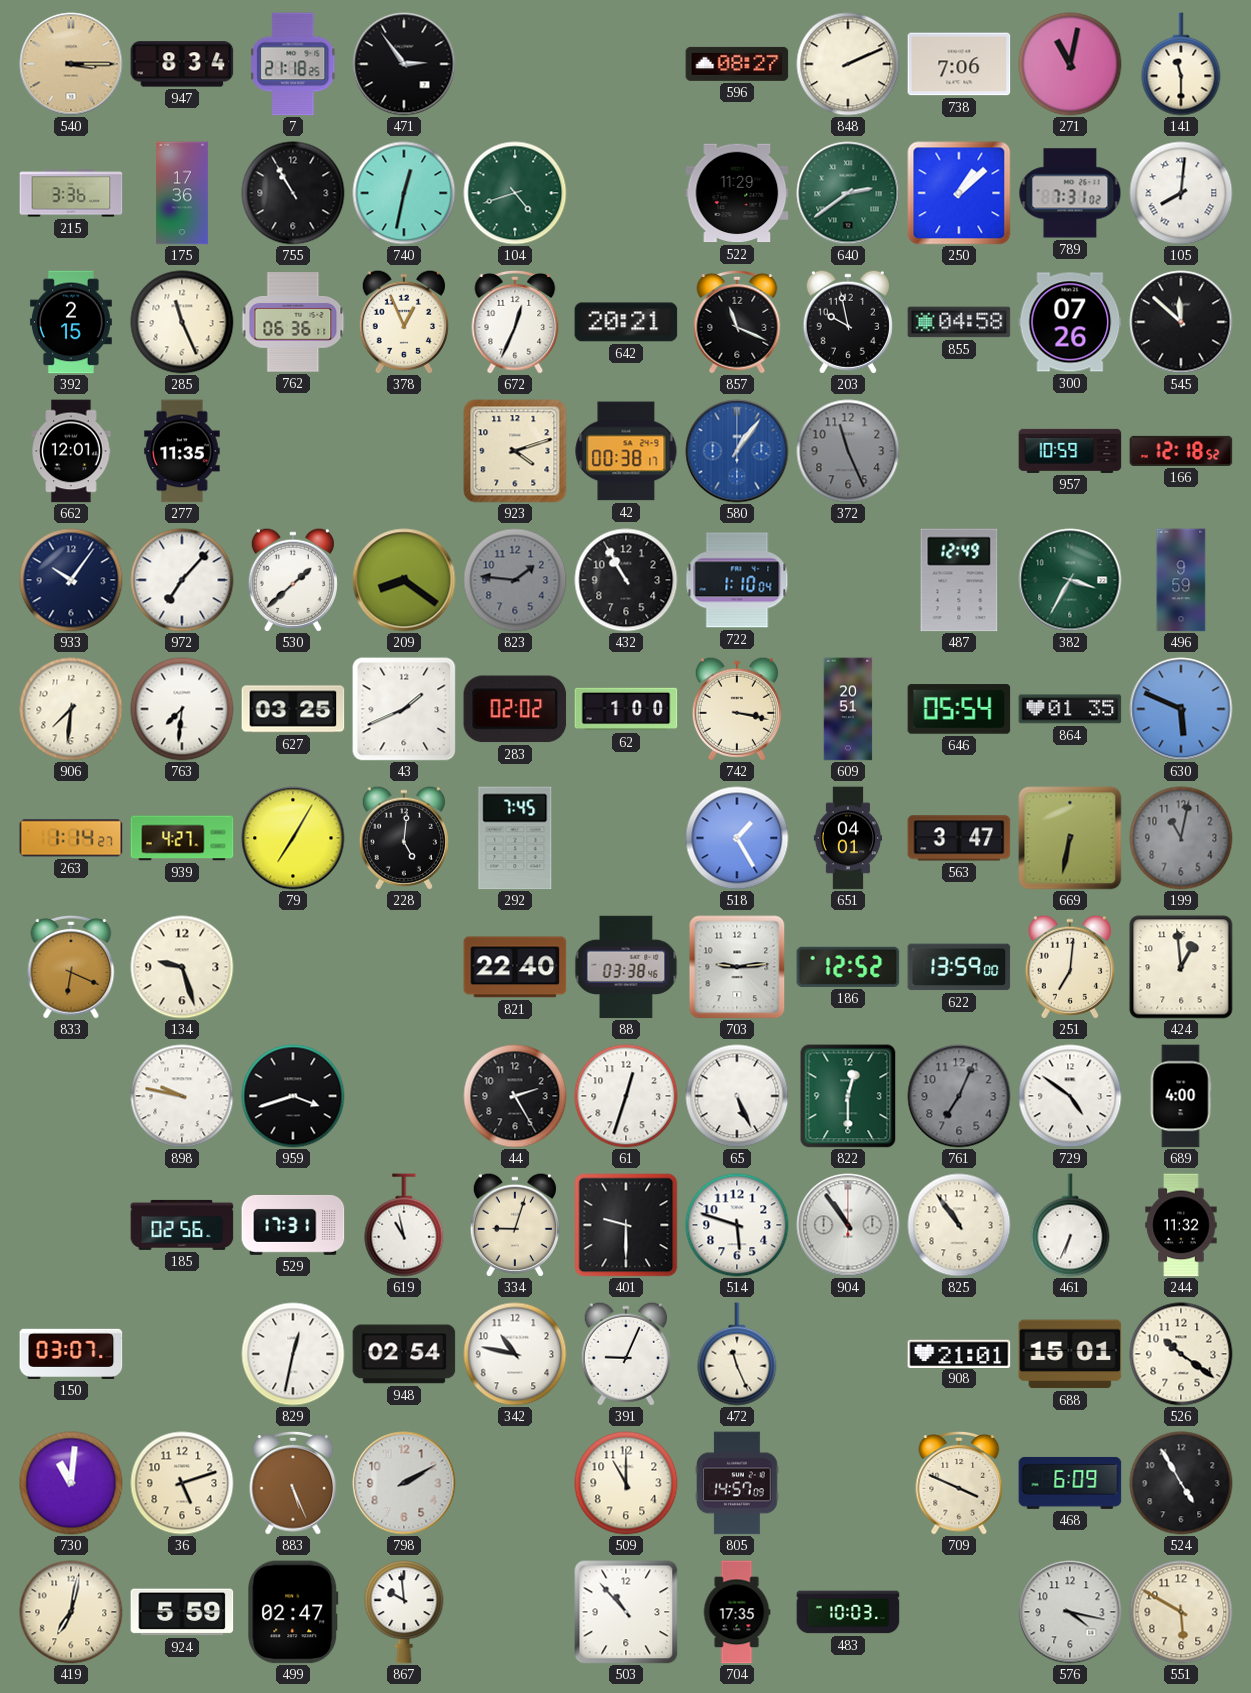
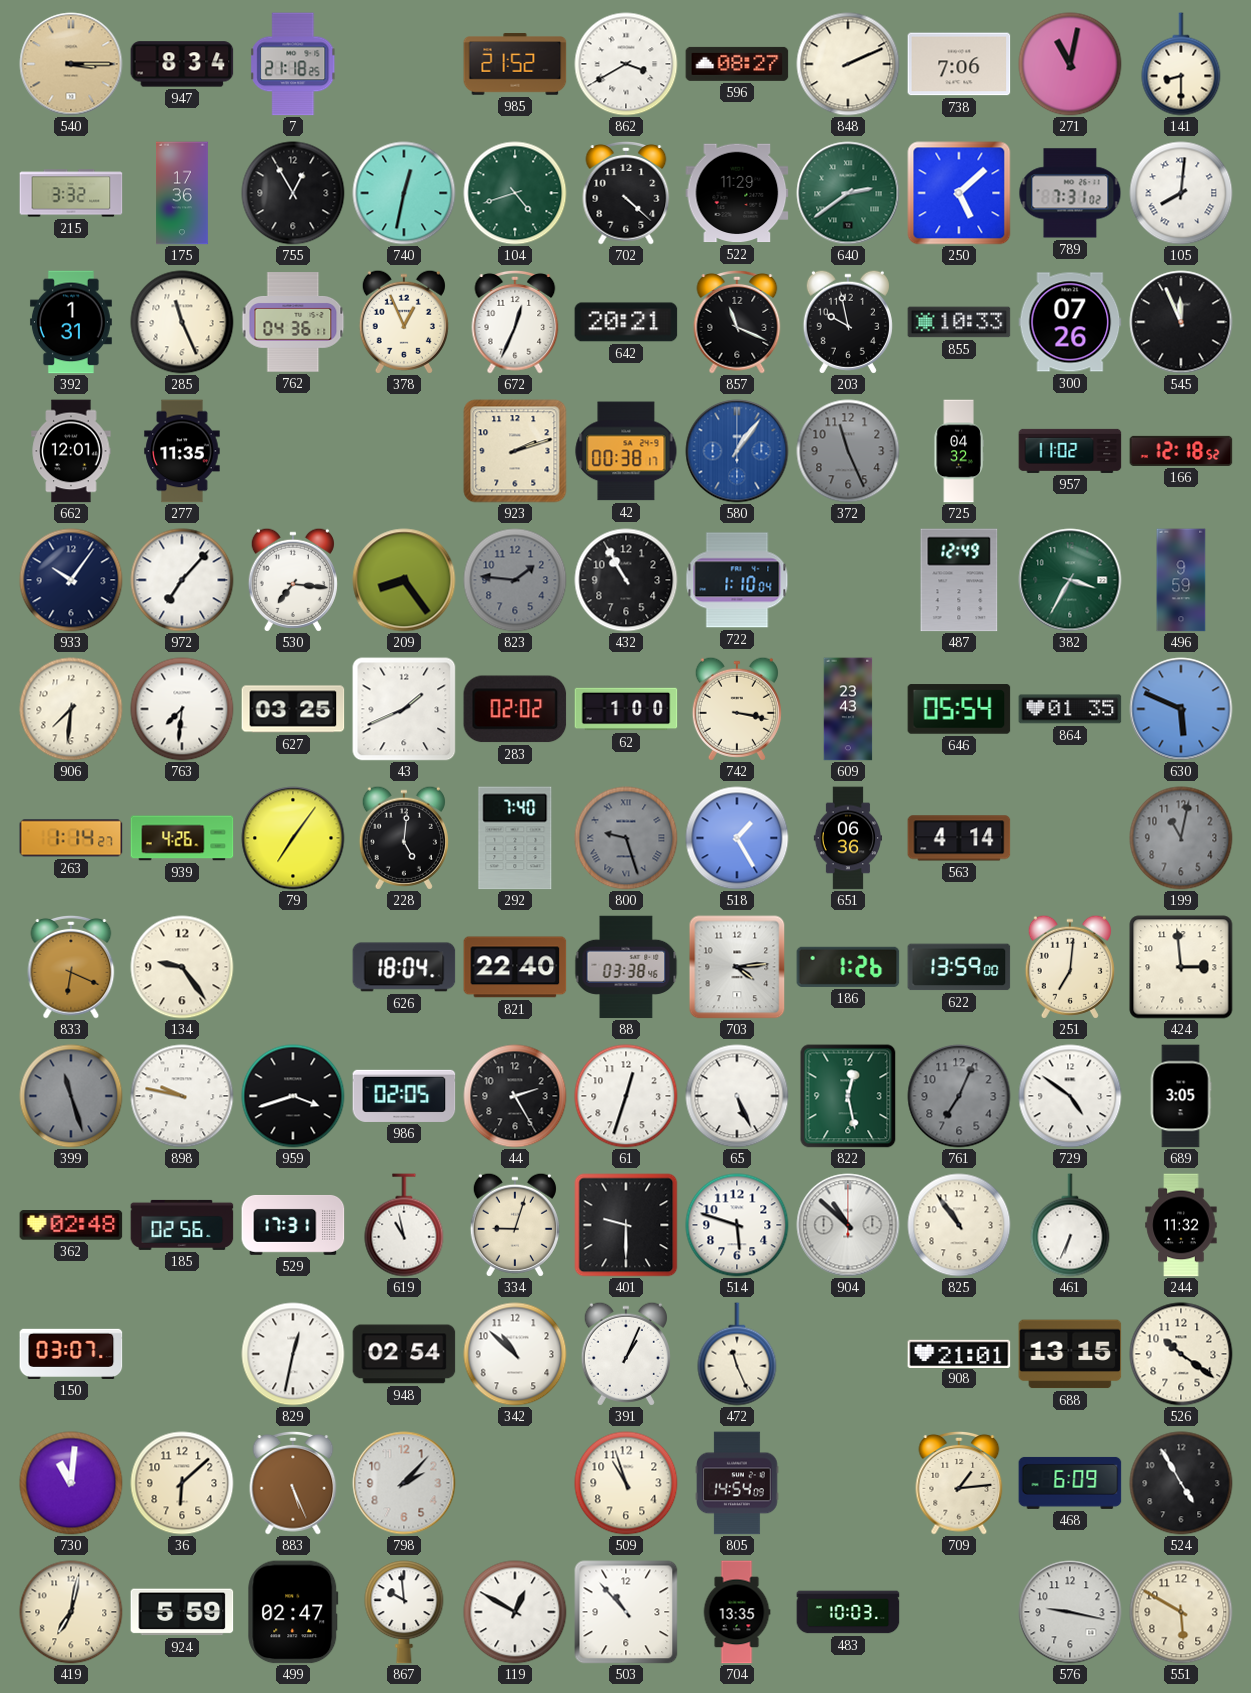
471: 2:54 -> none
985: none -> 21:52
862: none -> 3:40
141: 11:30 -> 8:30
215: 3:36 -> 3:32
755: 10:55 -> 12:55
702: none -> 4:22
250: 1:08 -> 5:08
392: 2:15 -> 1:31
762: 06:36 -> 04:36
855: 04:58 -> 10:33
545: 11:52 -> 11:56
923: 4:12 -> 2:12
725: none -> 04:32
957: 10:59 -> 11:02
530: 1:38 -> 7:16
209: 8:21 -> 8:24
609: 20:51 -> 23:43
939: 4:27 -> 4:26
79: 7:05 -> 7:06
292: 7:45 -> 7:40
800: none -> 9:27
651: 04:01 -> 06:36
563: 3:47 -> 4:14
669: 6:32 -> none
134: 9:27 -> 9:24
626: none -> 18:04
703: 9:14 -> 4:14
186: 12:52 -> 1:26
424: 12:59 -> 2:59
399: none -> 11:27
986: none -> 02:05
822: 12:30 -> 12:28
689: 4:00 -> 3:05
362: none -> 02:48
904: 10:54 -> 10:52
342: 10:47 -> 10:52
391: 9:04 -> 1:04
688: 15:01 -> 13:15
36: 5:12 -> 6:08
798: 2:10 -> 2:07
509: 11:00 -> 10:57
805: 14:57 -> 14:54
709: 3:49 -> 1:14
119: none -> 12:50
704: 17:35 -> 13:35
576: 4:17 -> 9:17
